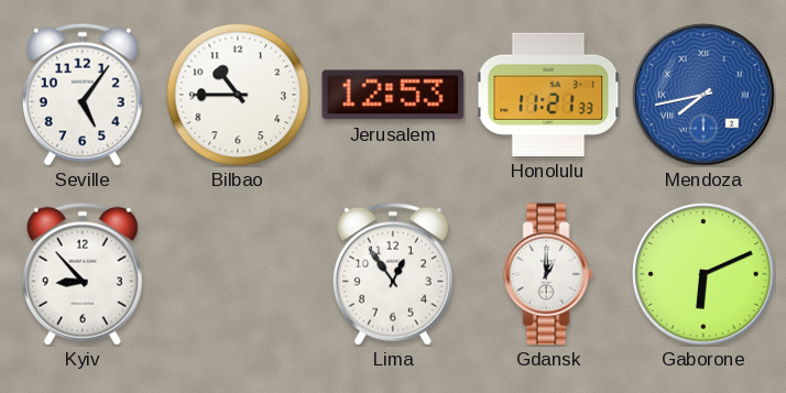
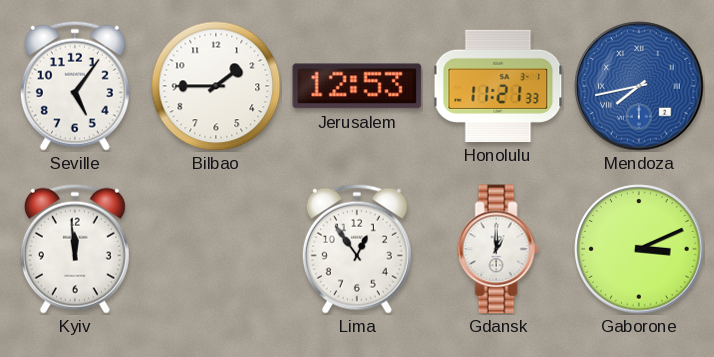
Bilbao: 10:45 -> 1:45
Kyiv: 8:53 -> 11:59
Gaborone: 6:11 -> 3:11
